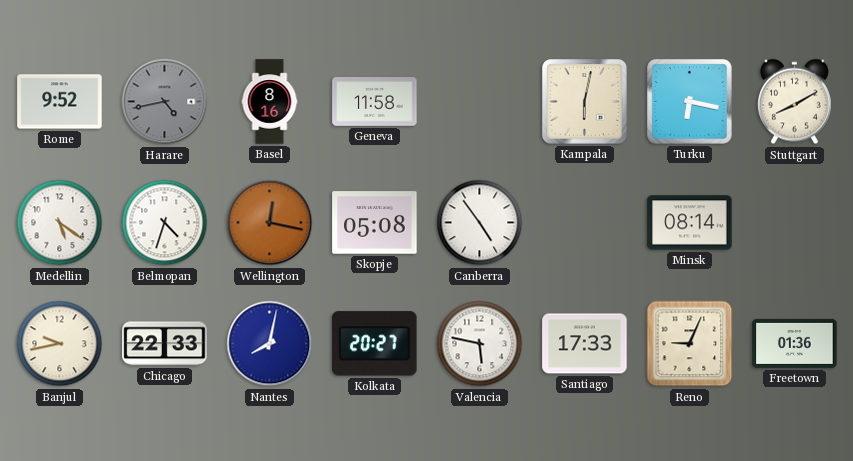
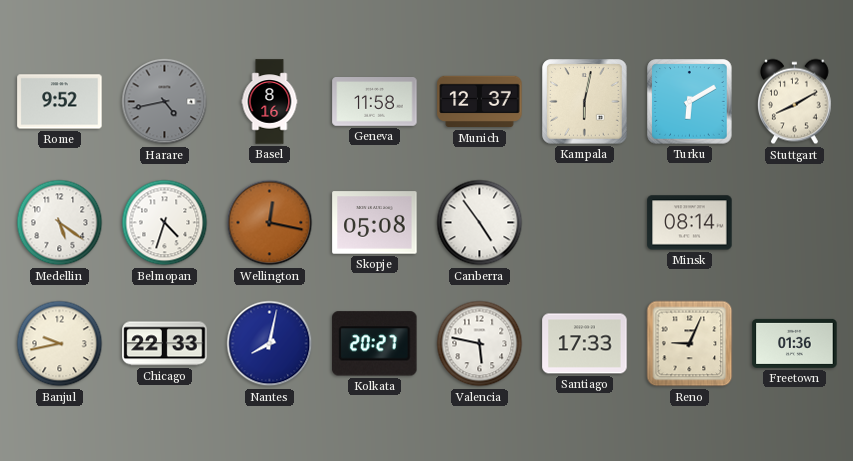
Munich: none -> 12:37
Turku: 6:17 -> 6:10
